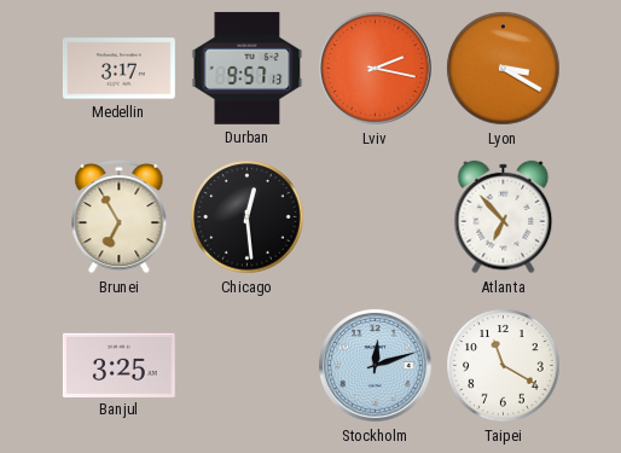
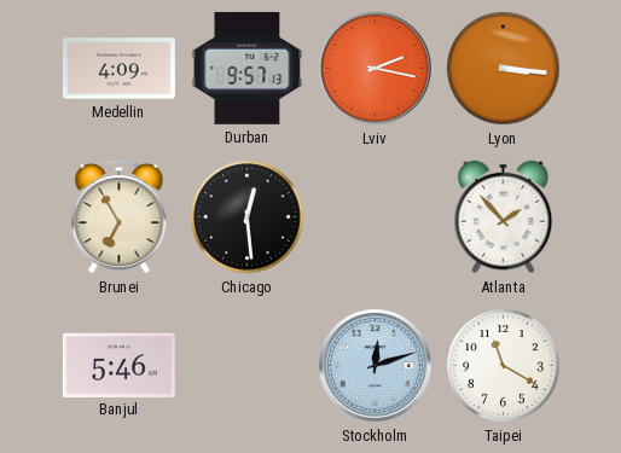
Medellin: 3:17 -> 4:09
Lyon: 3:20 -> 3:16
Atlanta: 6:53 -> 1:53
Banjul: 3:25 -> 5:46
